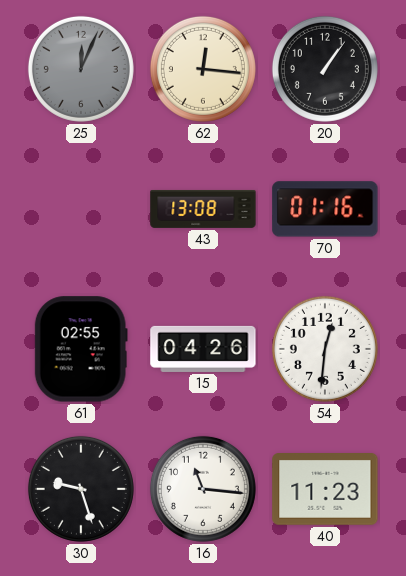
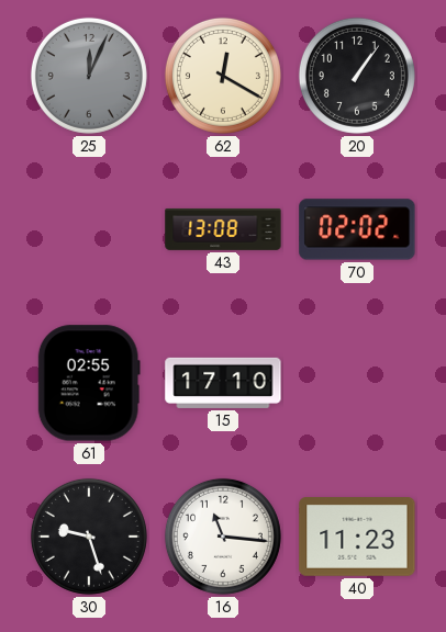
62: 12:16 -> 12:20
70: 01:16 -> 02:02
15: 04:26 -> 17:10
54: 12:31 -> none
